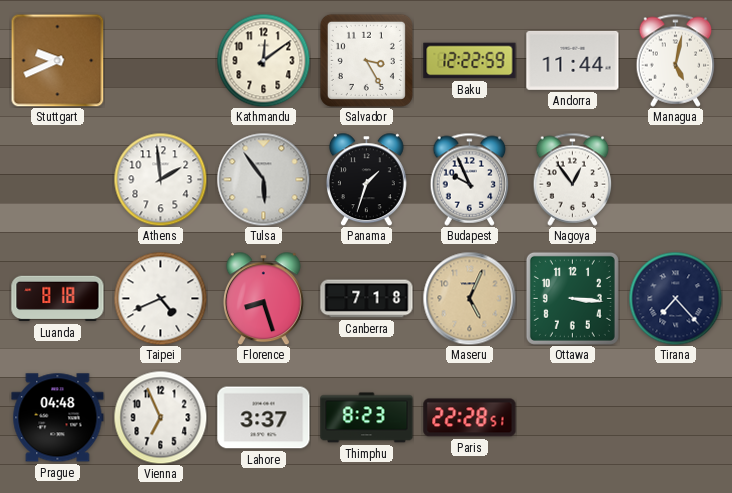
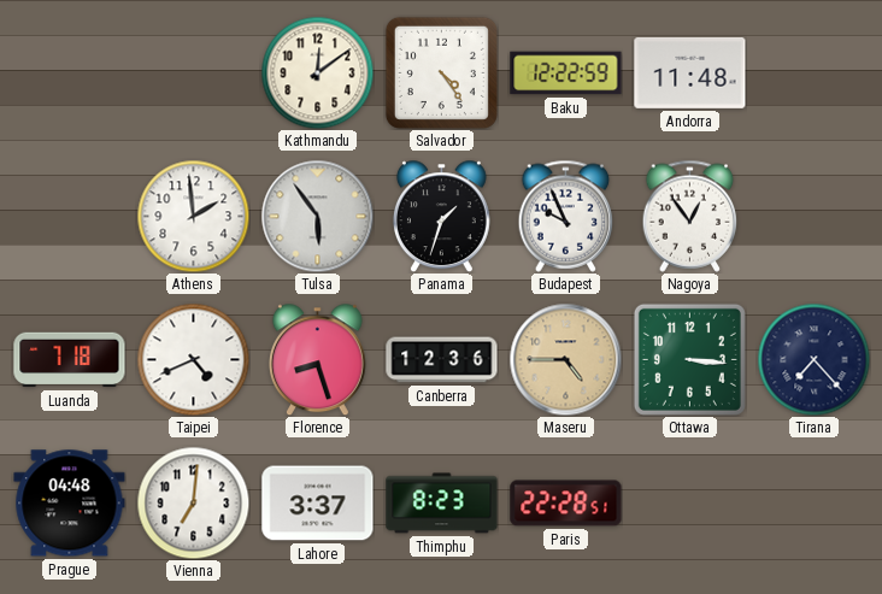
Stuttgart: 9:41 -> none
Salvador: 3:25 -> 4:24
Andorra: 11:44 -> 11:48
Managua: 5:02 -> none
Luanda: 8:18 -> 7:18
Canberra: 7:18 -> 12:36
Maseru: 5:04 -> 4:45
Vienna: 6:56 -> 7:01
